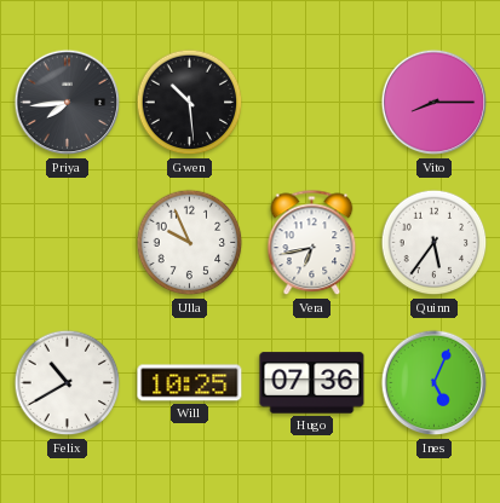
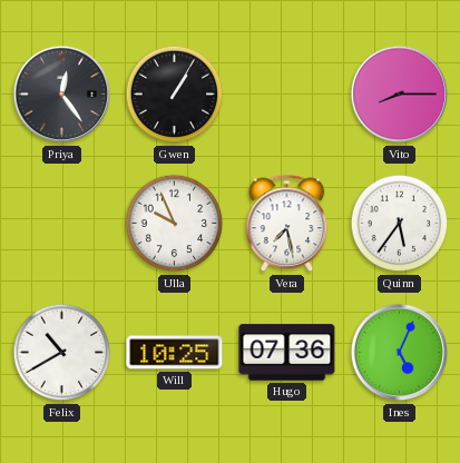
Priya: 7:44 -> 12:24
Gwen: 10:29 -> 1:05
Vera: 6:43 -> 7:28
